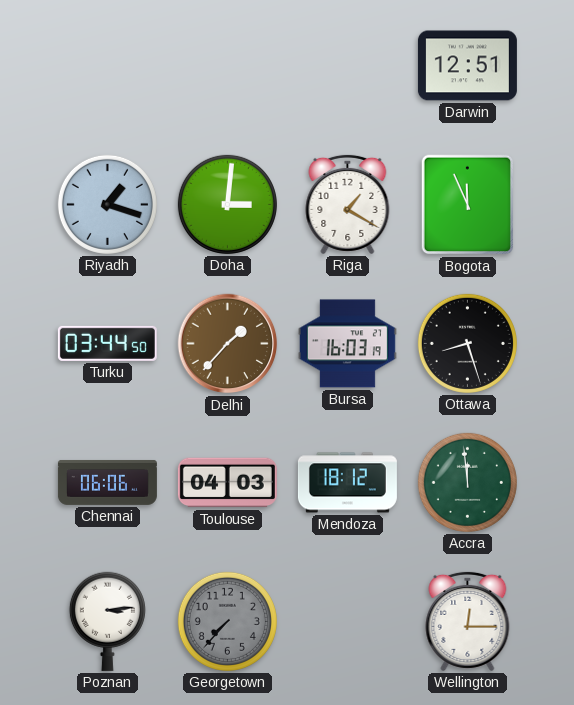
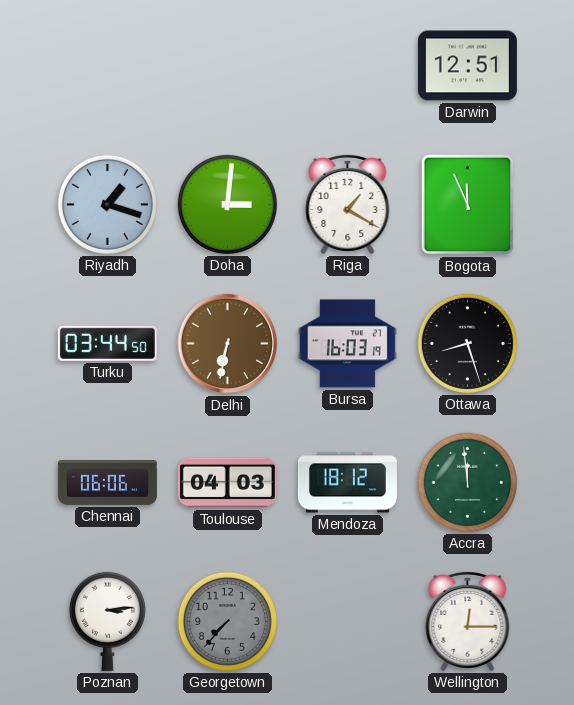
Delhi: 1:37 -> 6:32
